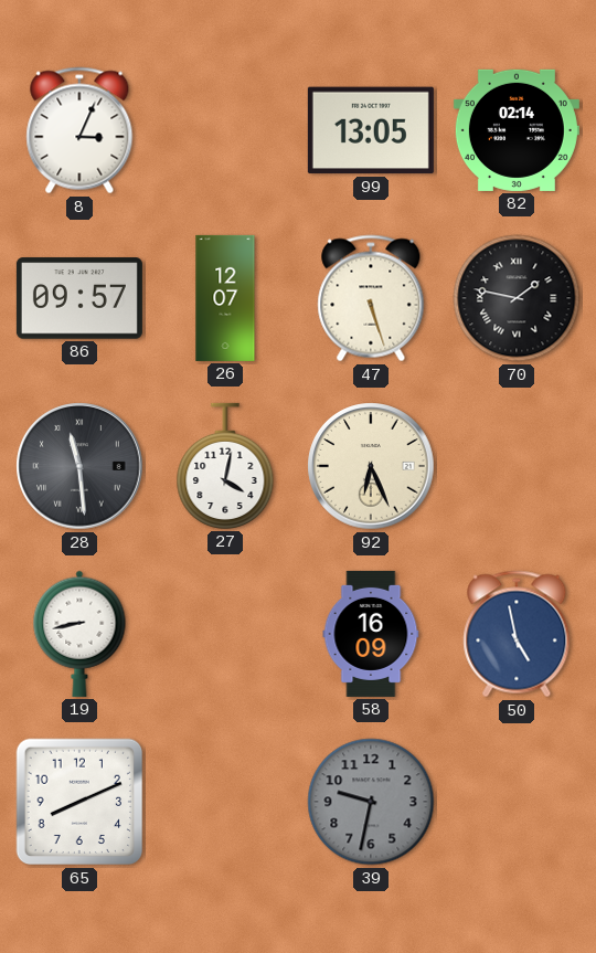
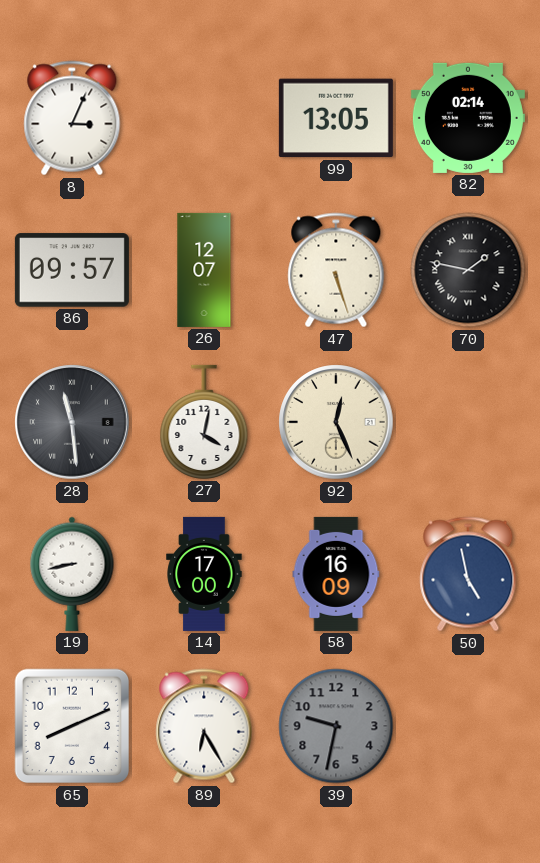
92: 6:26 -> 12:26
14: none -> 17:00
89: none -> 6:25
